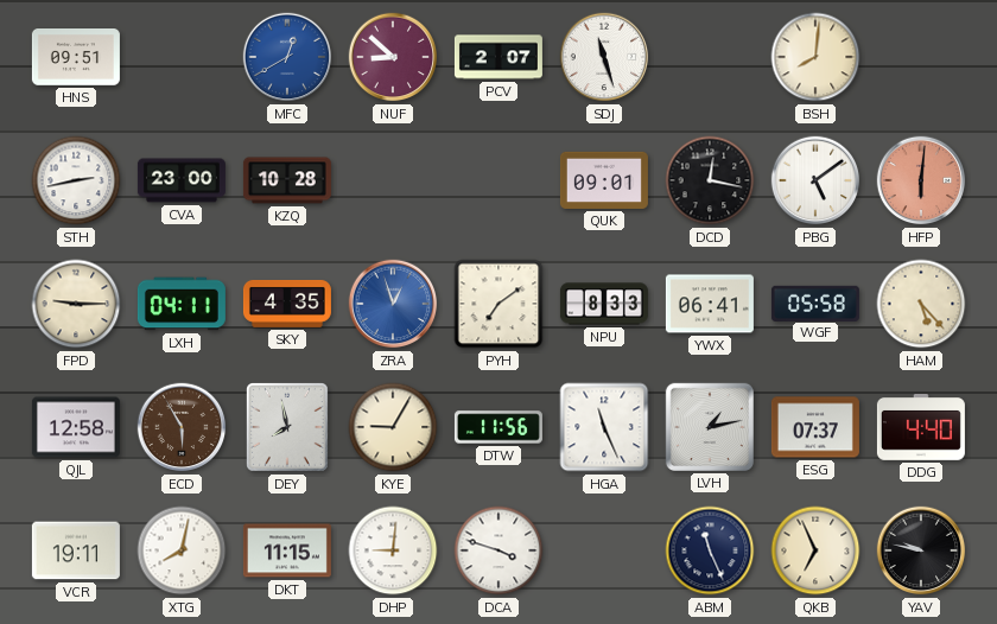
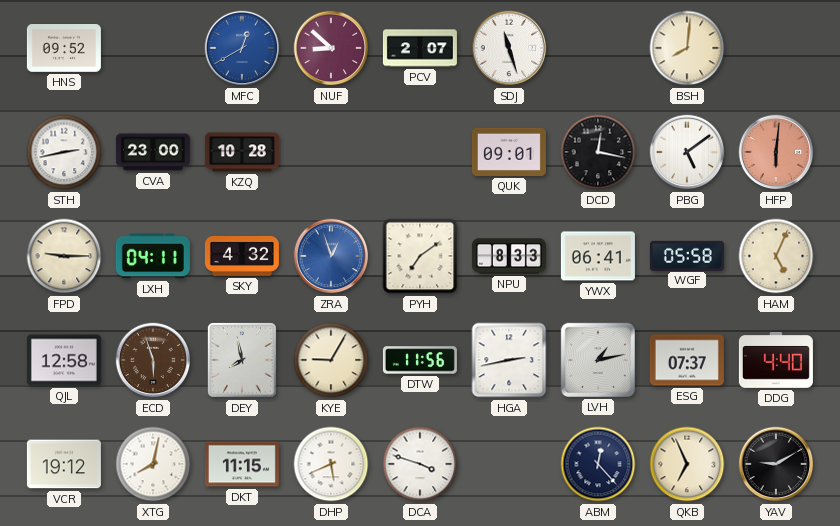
HNS: 09:51 -> 09:52
SKY: 4:35 -> 4:32
HAM: 5:23 -> 5:04
ECD: 5:55 -> 5:57
HGA: 11:26 -> 2:43
VCR: 19:11 -> 19:12
DHP: 9:01 -> 5:41
ABM: 11:26 -> 12:23
YAV: 9:47 -> 9:10
